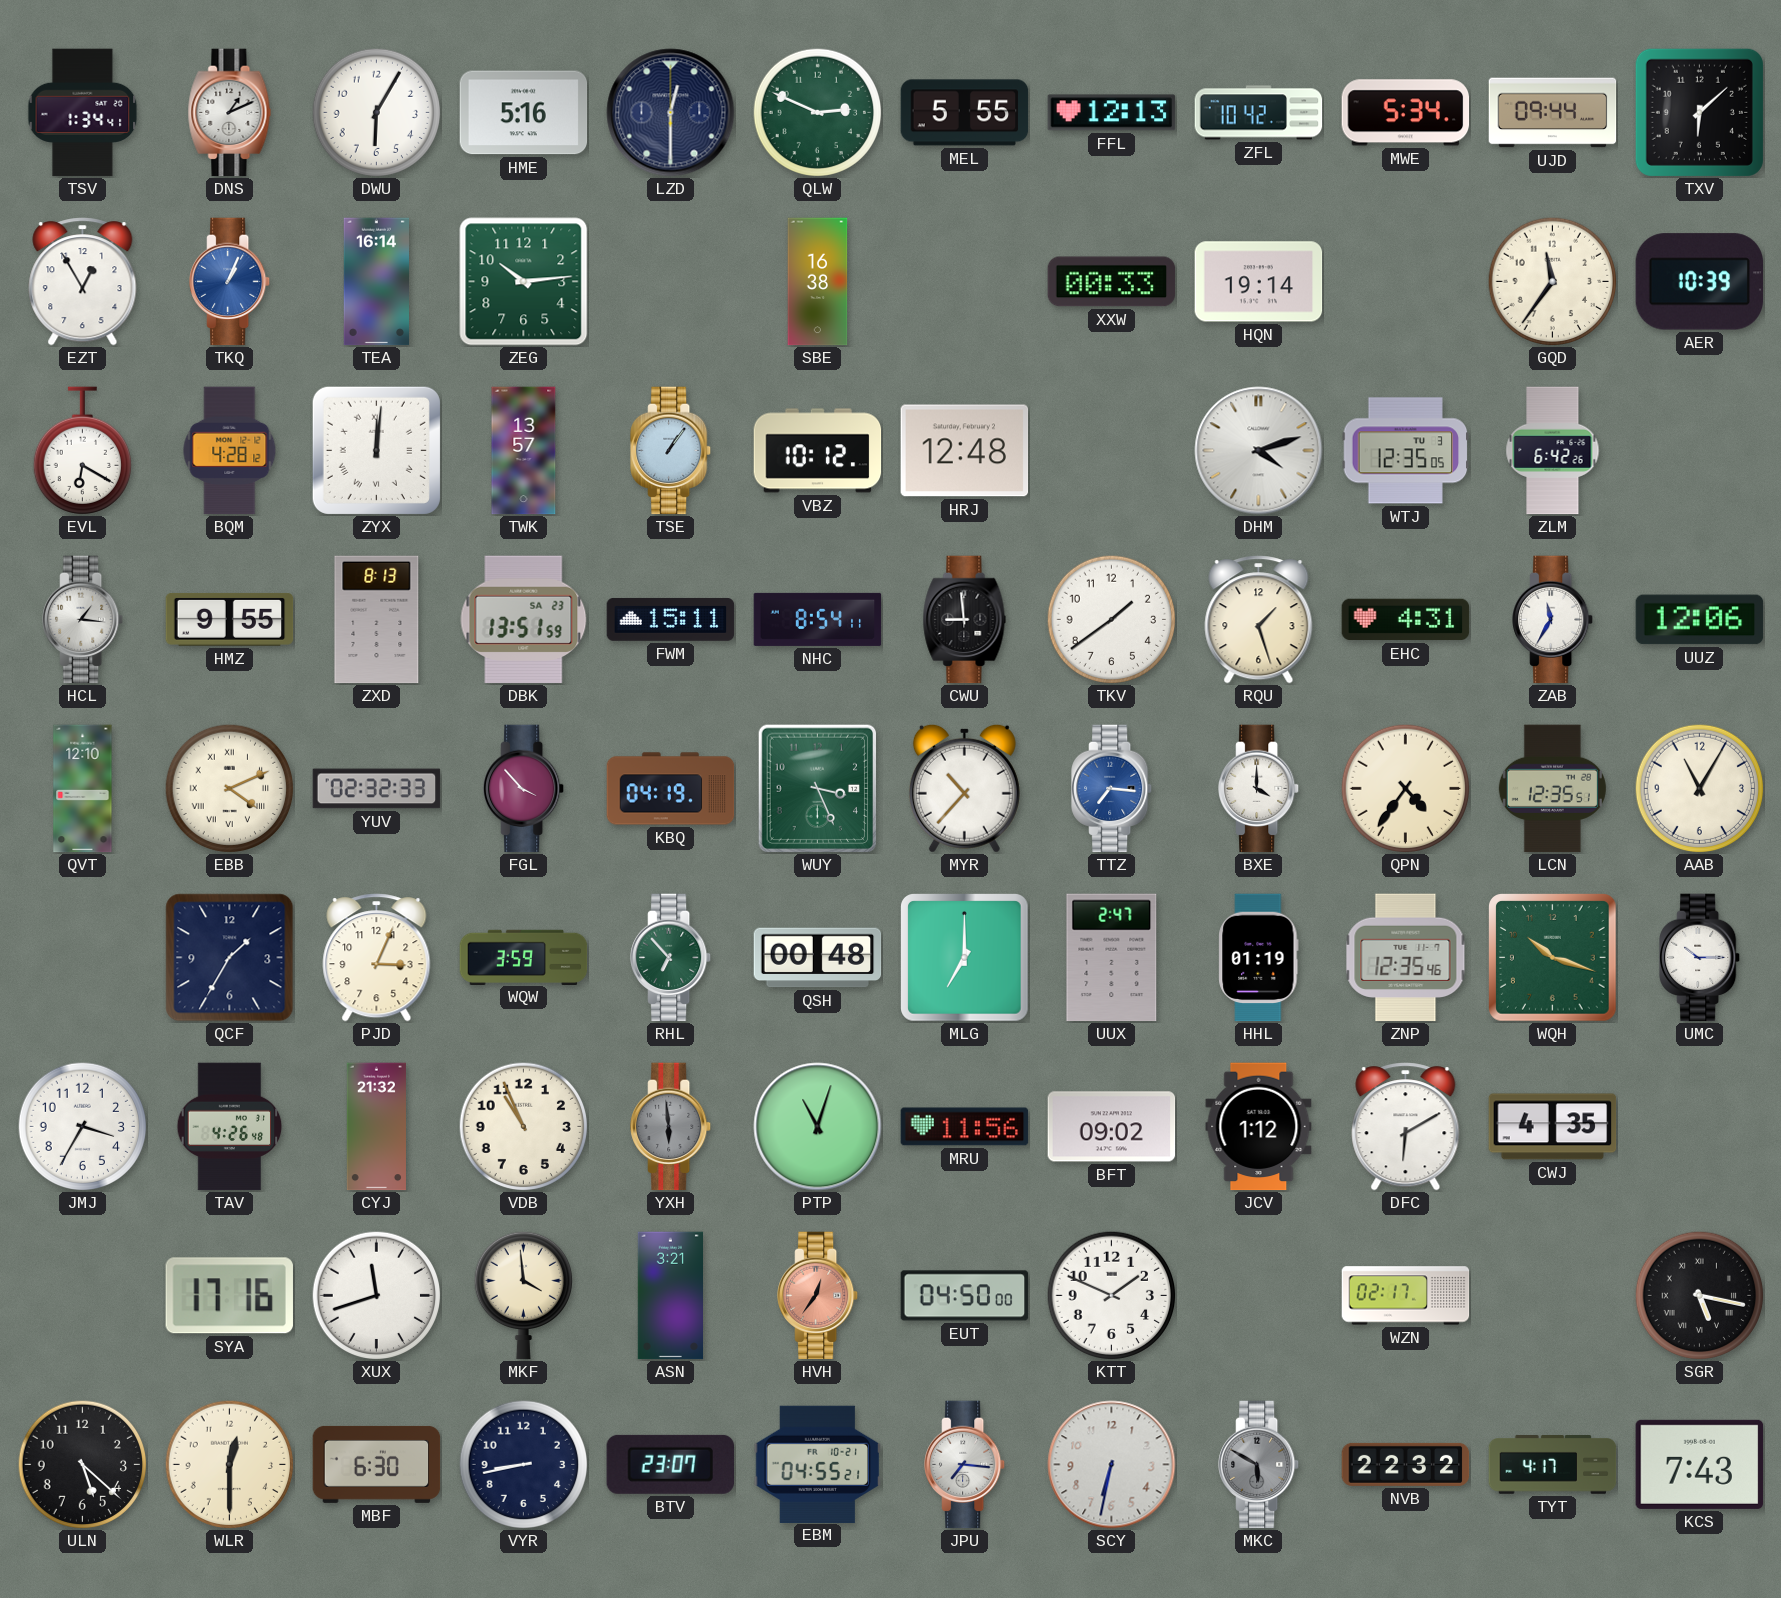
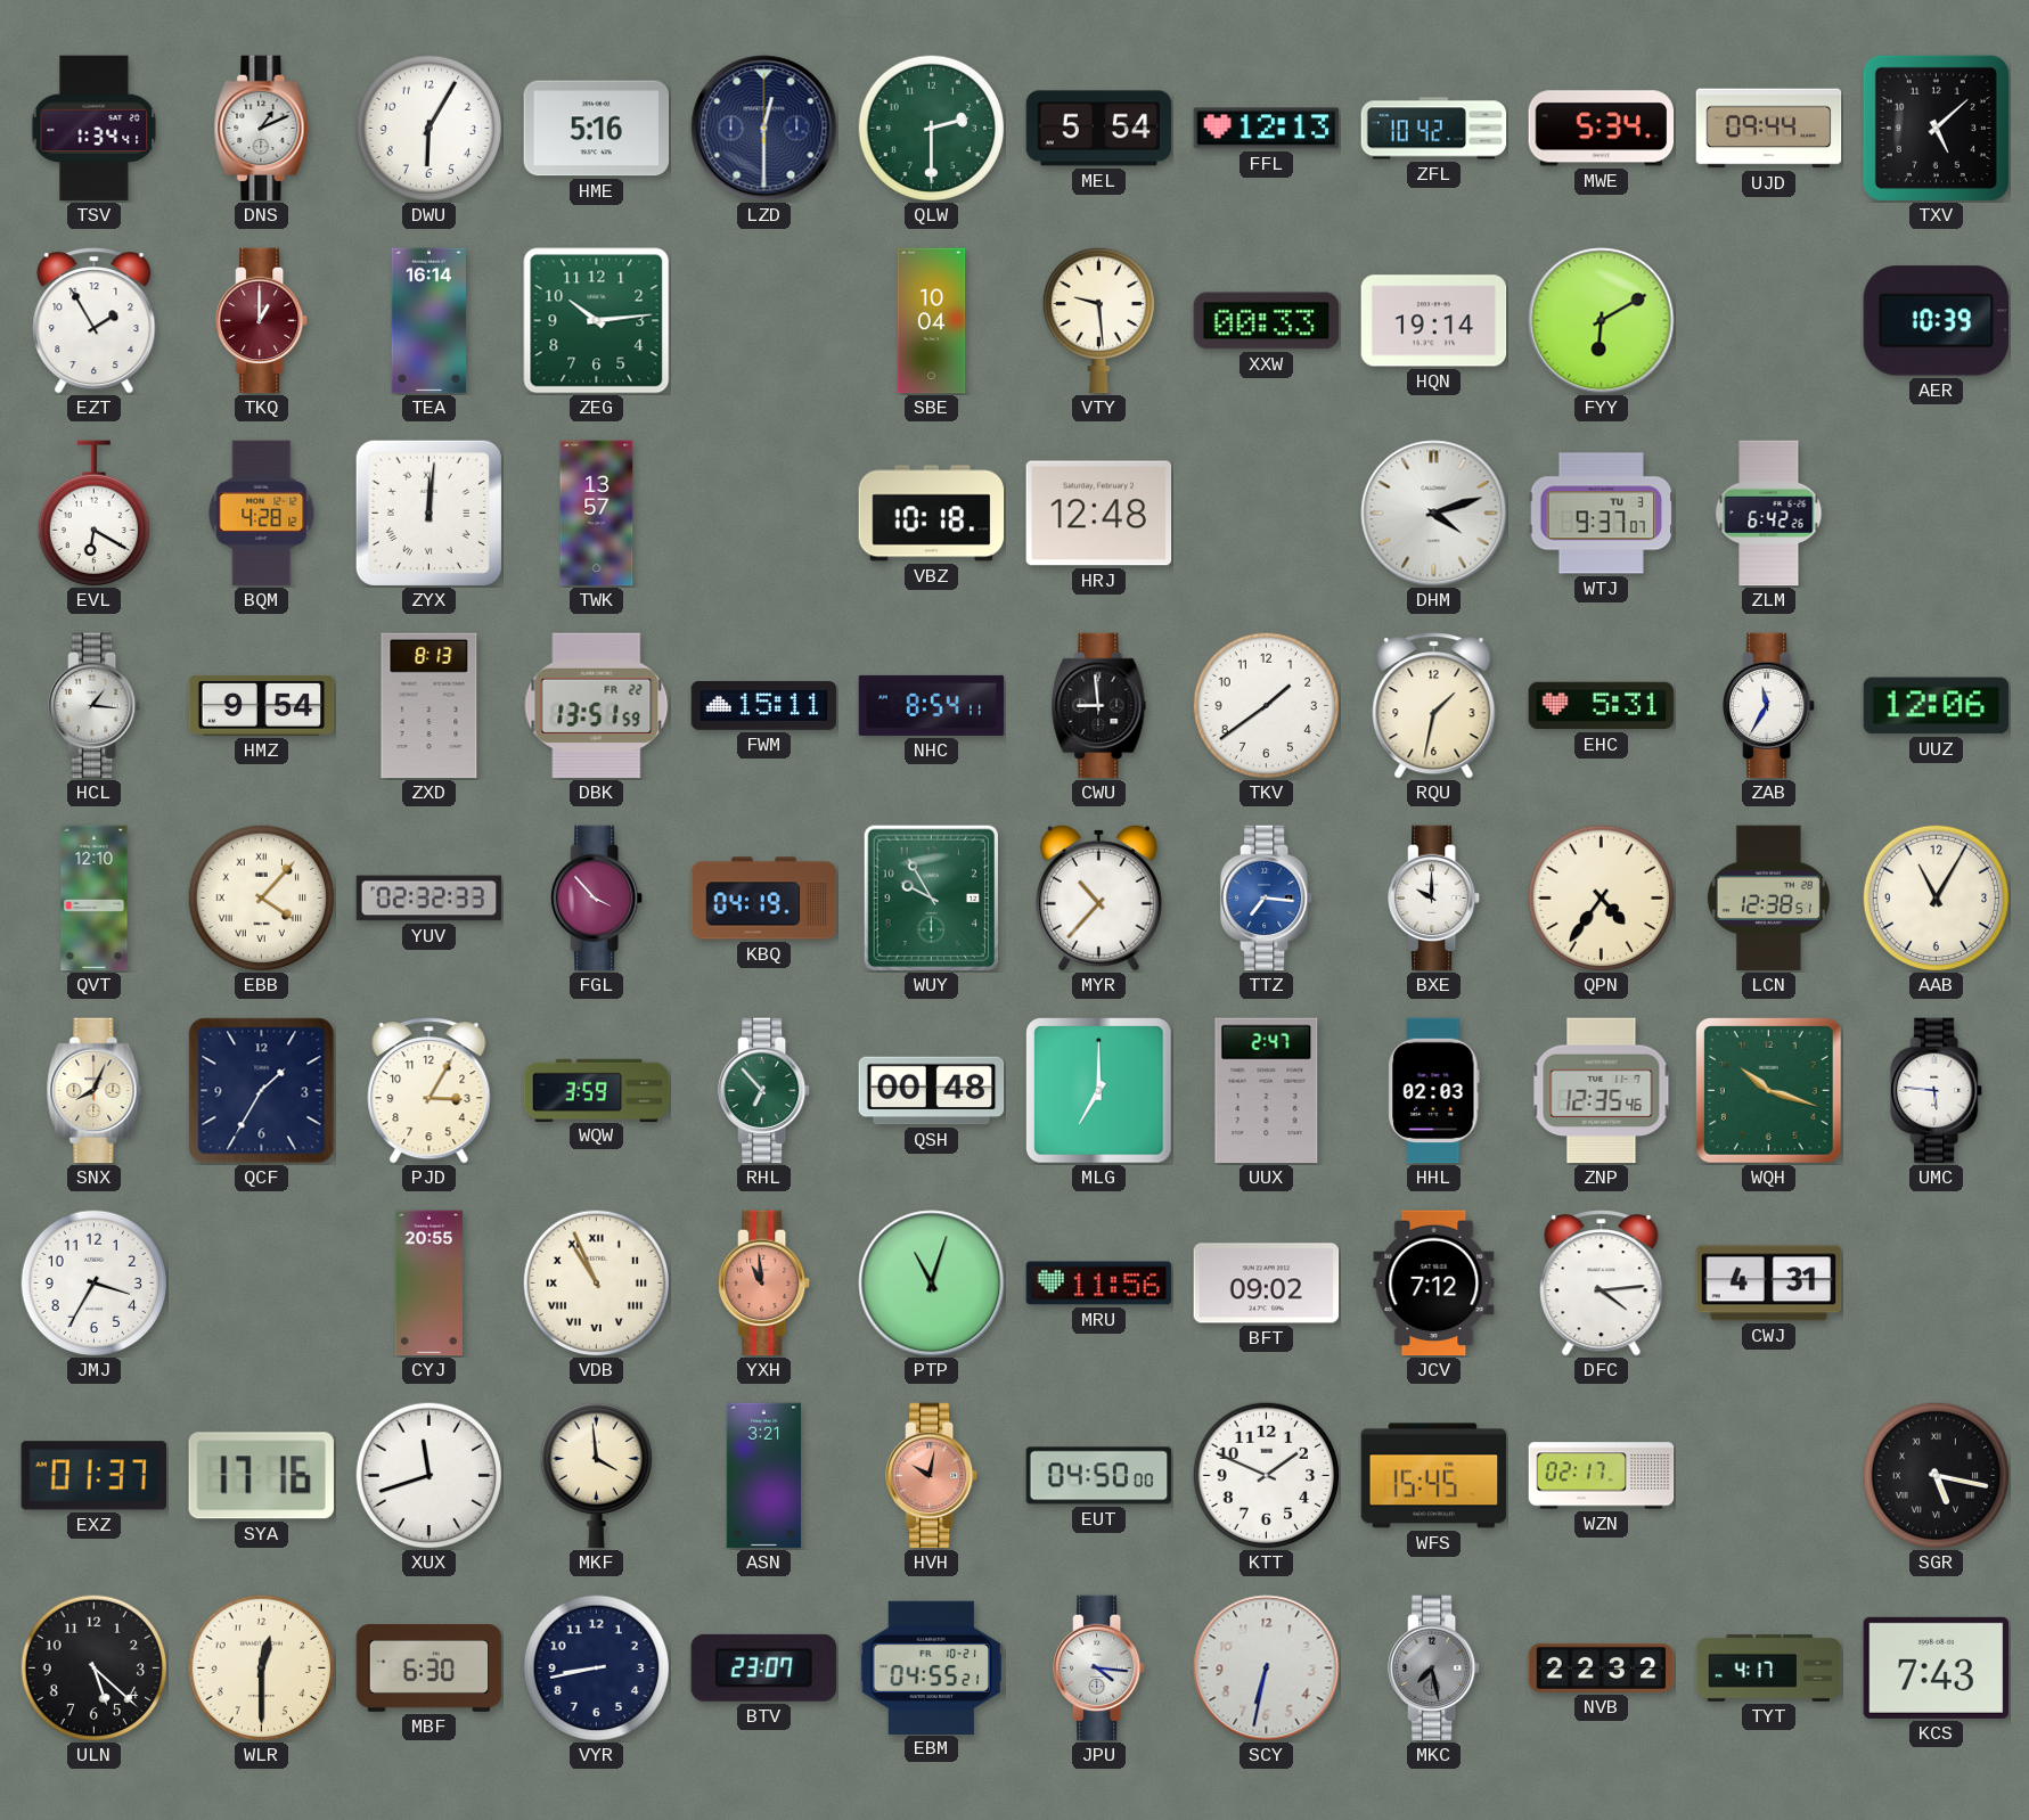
QLW: 2:49 -> 2:30
MEL: 5:55 -> 5:54
TXV: 6:08 -> 5:08
EZT: 12:55 -> 1:55
TKQ: 1:04 -> 1:00
TKQ dial: blue -> burgundy
SBE: 16:38 -> 10:04
VTY: none -> 9:29
FYY: none -> 6:10
GQD: 11:36 -> none
TSE: 1:06 -> none
VBZ: 10:12 -> 10:18
WTJ: 12:35 -> 9:37
HMZ: 9:55 -> 9:54
DBK date: SA 23 -> FR 22
RQU: 1:27 -> 1:32
EHC: 4:31 -> 5:31
EBB: 4:11 -> 4:07
WUY: 3:26 -> 9:55
BXE: 4:00 -> 10:00
LCN: 12:35 -> 12:38
SNX: none -> 8:04
PJD: 3:04 -> 3:05
HHL: 01:19 -> 02:03
UMC: 10:15 -> 5:46
TAV: 4:26 -> none
CYJ: 21:32 -> 20:55
VDB numerals: Arabic -> Roman
YXH: 5:59 -> 10:59
YXH dial: grey -> salmon
JCV: 1:12 -> 7:12
DFC: 6:10 -> 4:14
CWJ: 4:35 -> 4:31
EXZ: none -> 01:37
HVH: 12:36 -> 10:02
WFS: none -> 15:45
JPU: 7:16 -> 4:16
MKC: 5:50 -> 7:28
